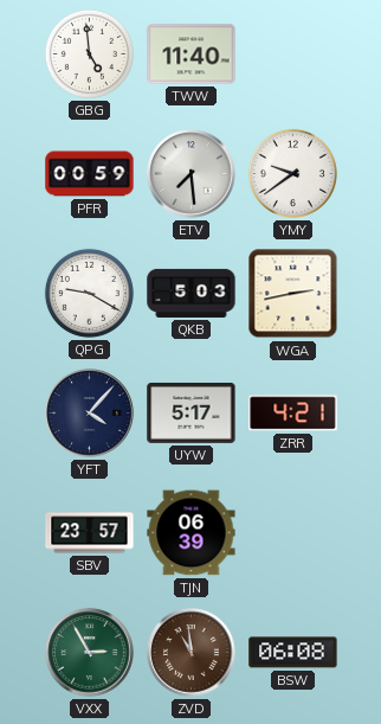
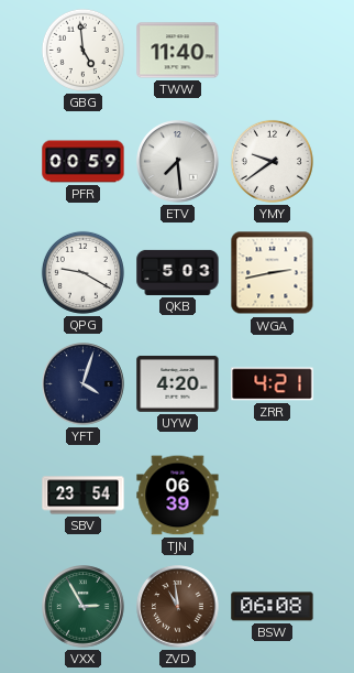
YFT: 4:07 -> 4:03
UYW: 5:17 -> 4:20
SBV: 23:57 -> 23:54
